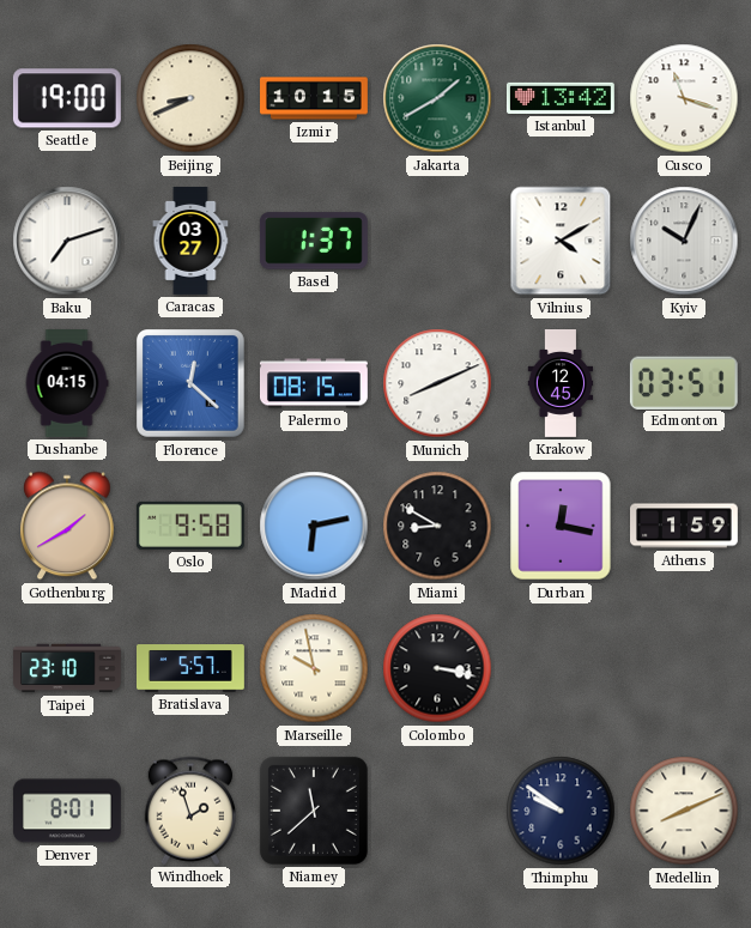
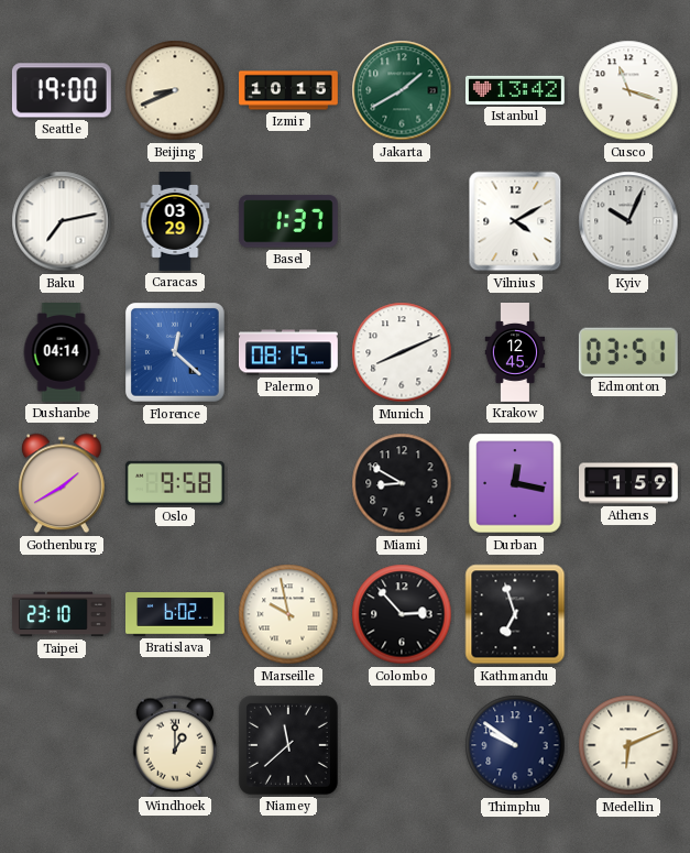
Baku: 7:12 -> 7:13
Caracas: 03:27 -> 03:29
Dushanbe: 04:15 -> 04:14
Madrid: 6:13 -> none
Bratislava: 5:57 -> 6:02
Colombo: 3:17 -> 2:53
Kathmandu: none -> 6:57
Denver: 8:01 -> none
Windhoek: 1:57 -> 1:00
Medellin: 8:11 -> 6:11
